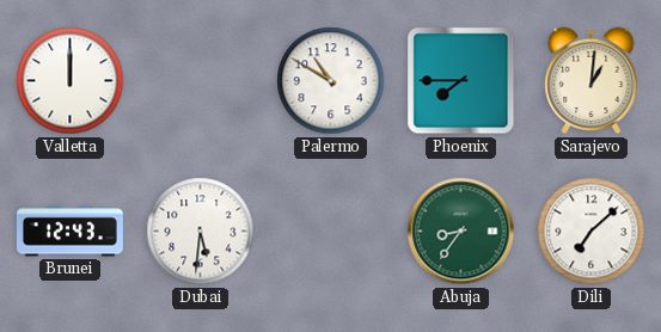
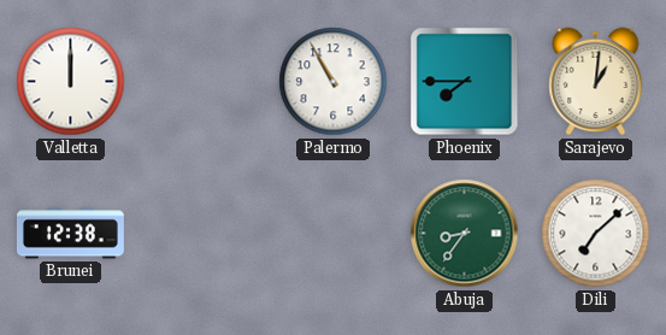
Palermo: 10:50 -> 10:55
Brunei: 12:43 -> 12:38
Dubai: 5:31 -> none
